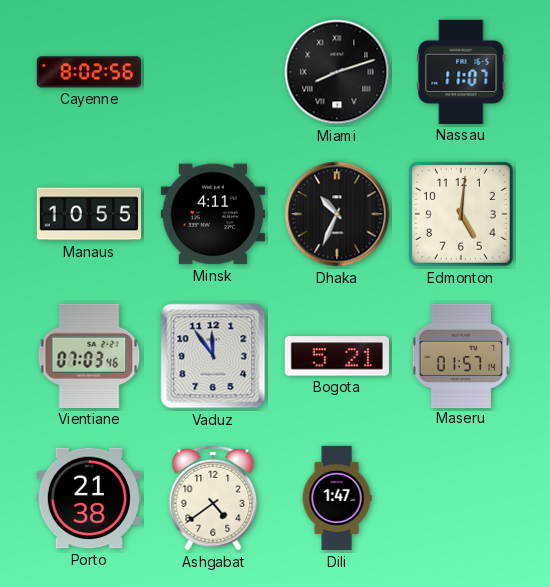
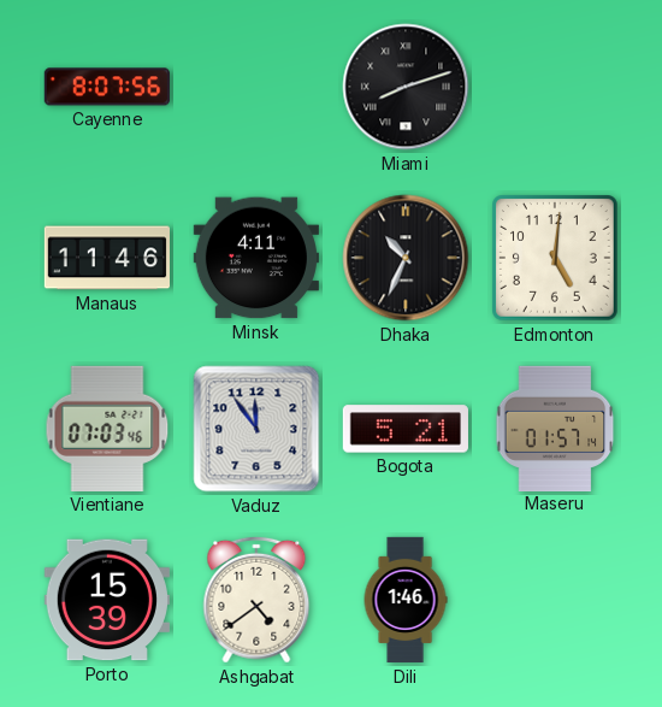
Cayenne: 8:02 -> 8:07
Nassau: 11:07 -> none
Manaus: 10:55 -> 11:46
Porto: 21:38 -> 15:39
Dili: 1:47 -> 1:46
